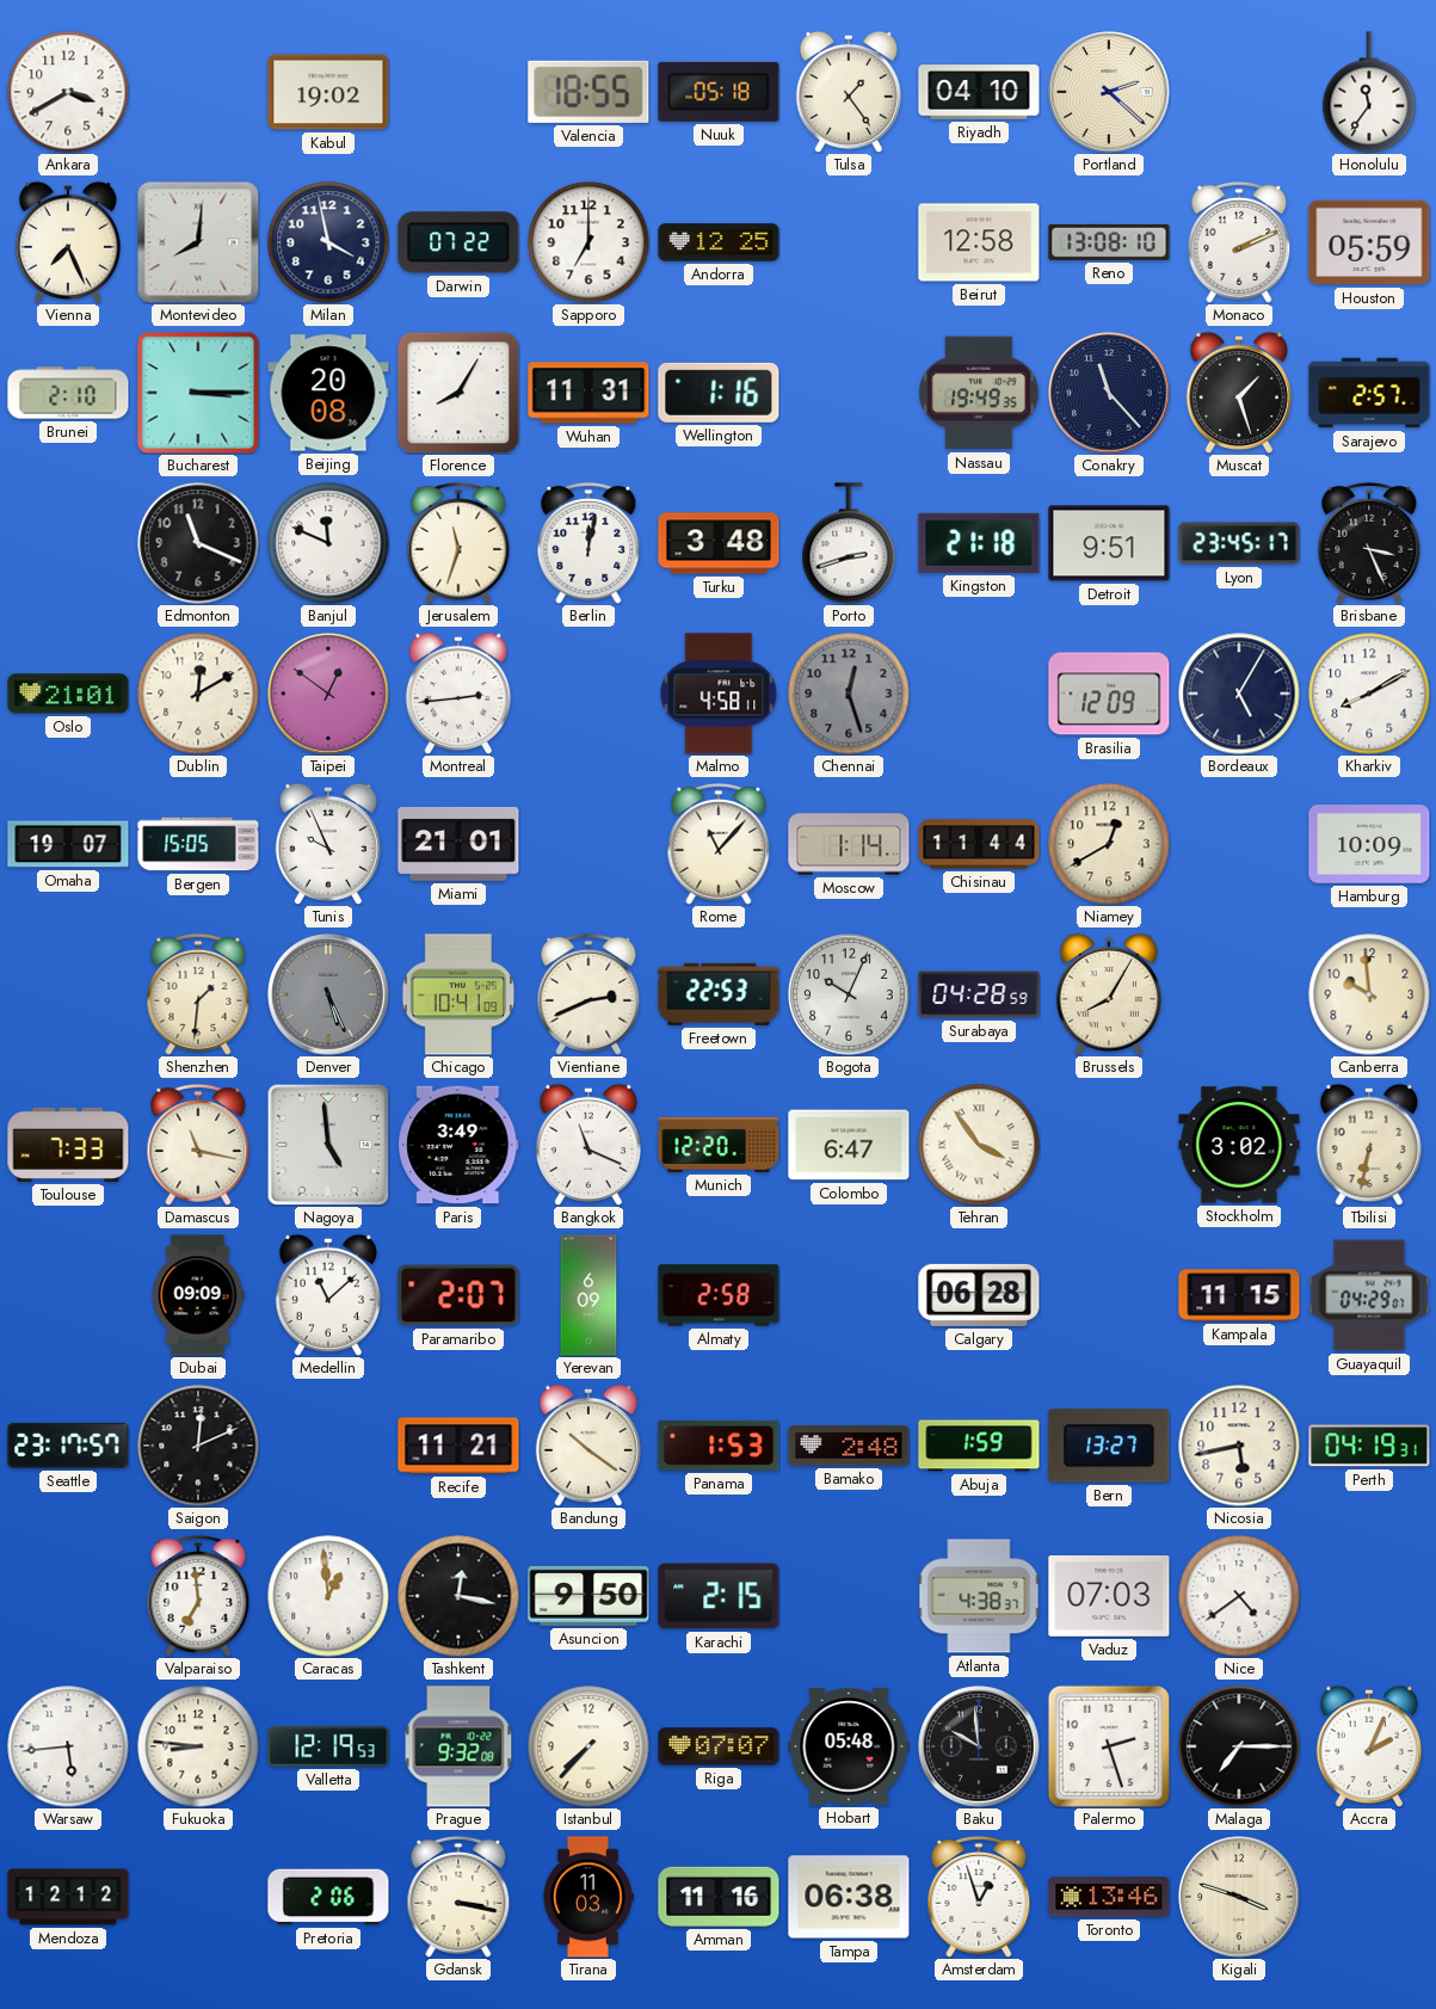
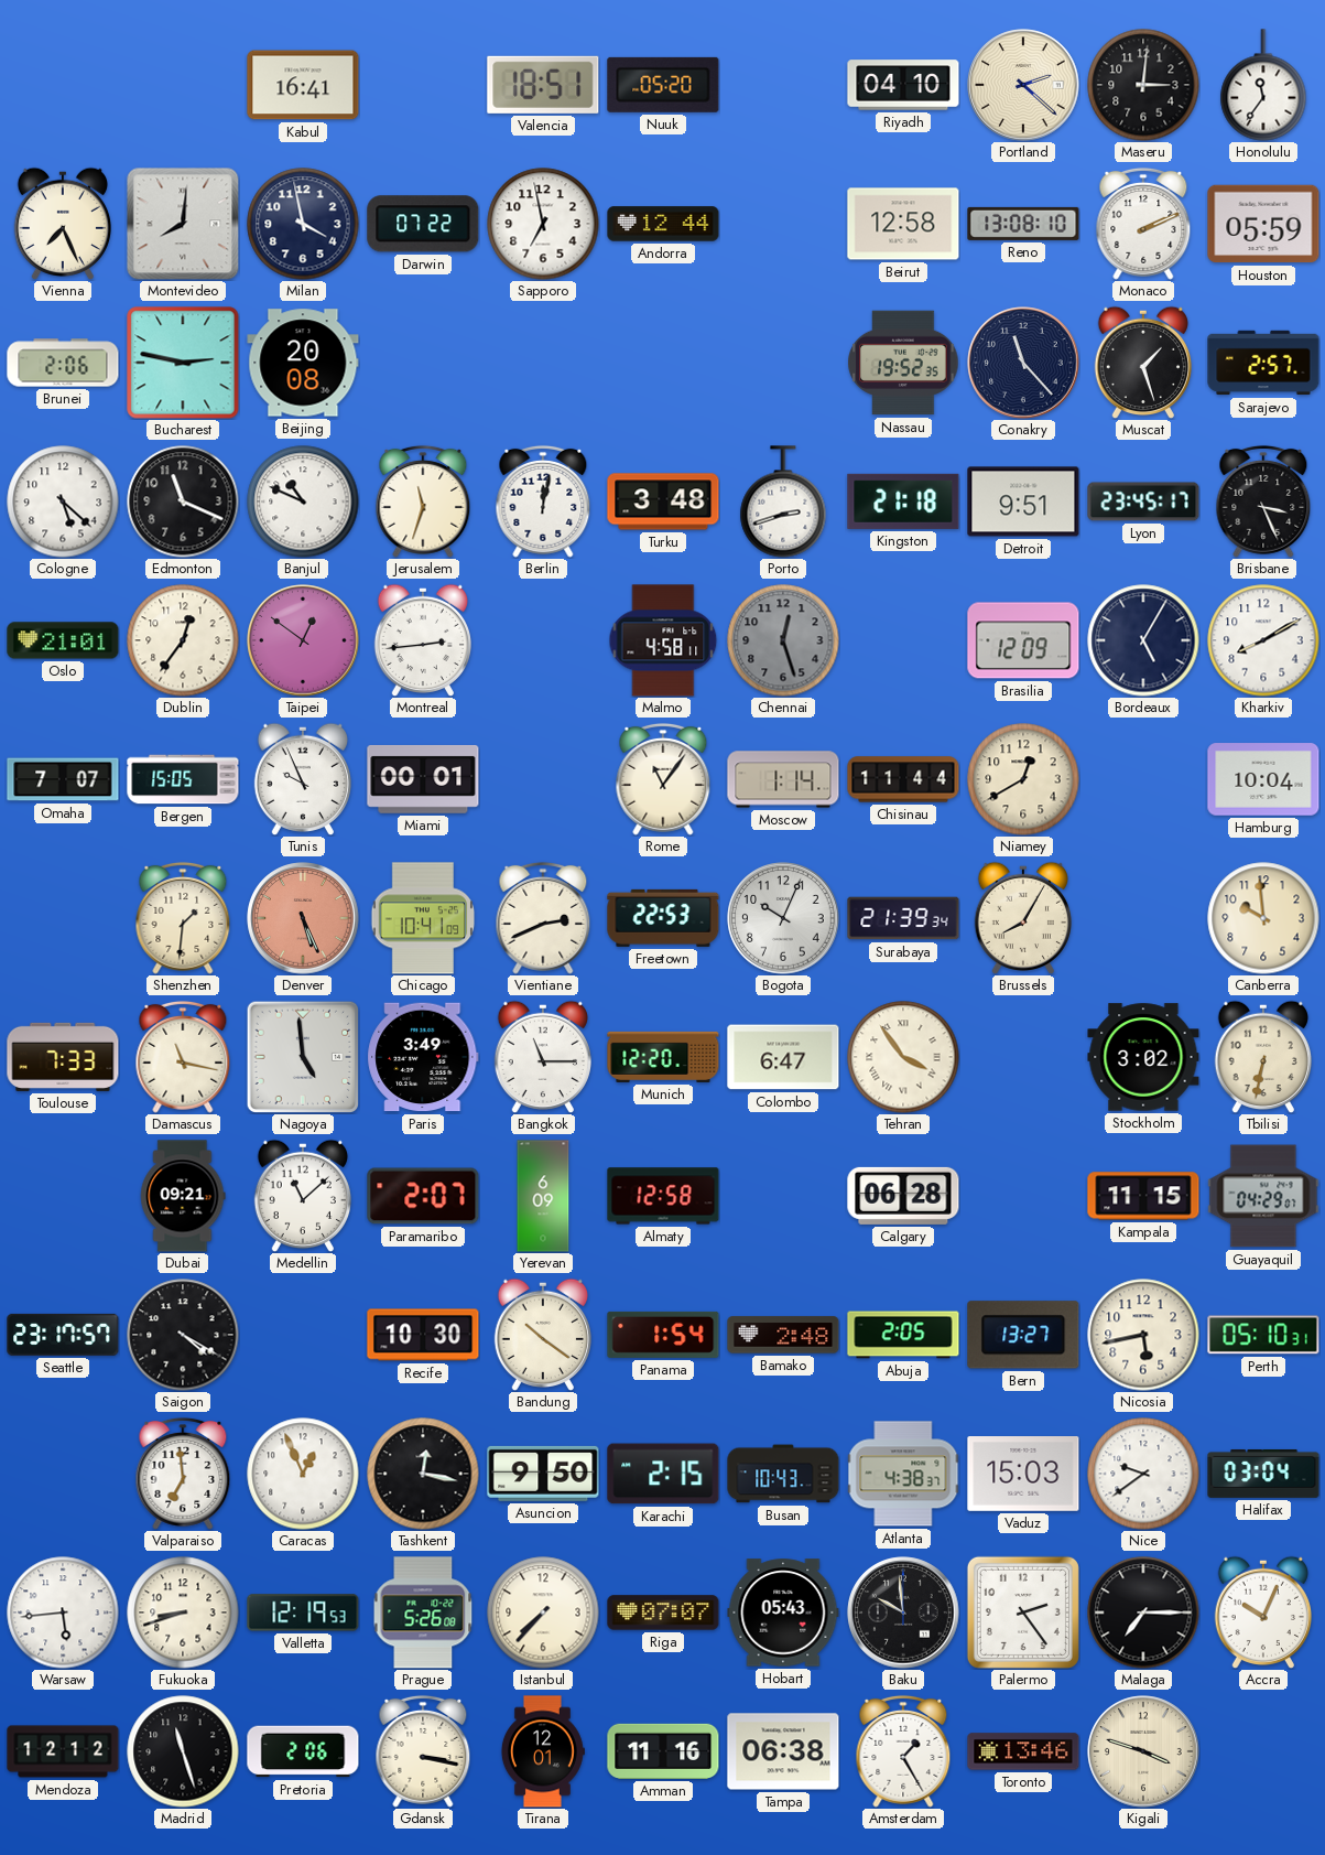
Ankara: 3:40 -> none
Kabul: 19:02 -> 16:41
Valencia: 18:55 -> 18:51
Nuuk: 05:18 -> 05:20
Tulsa: 1:24 -> none
Maseru: none -> 3:01
Sapporo: 7:00 -> 6:58
Andorra: 12:25 -> 12:44
Brunei: 2:10 -> 2:06
Bucharest: 3:15 -> 2:47
Florence: 8:05 -> none
Wuhan: 11:31 -> none
Wellington: 1:16 -> none
Nassau: 19:49 -> 19:52
Cologne: none -> 5:22
Banjul: 11:49 -> 10:49
Dublin: 12:10 -> 12:36
Omaha: 19:07 -> 7:07
Miami: 21:01 -> 00:01
Rome: 11:07 -> 11:06
Hamburg: 10:09 -> 10:04
Denver dial: grey -> salmon
Surabaya: 04:28 -> 21:39
Bangkok: 11:19 -> 11:15
Dubai: 09:09 -> 09:21
Almaty: 2:58 -> 12:58
Saigon: 12:11 -> 4:20
Recife: 11:21 -> 10:30
Panama: 1:53 -> 1:54
Abuja: 1:59 -> 2:05
Perth: 04:19 -> 05:10
Caracas: 12:59 -> 12:56
Busan: none -> 10:43
Vaduz: 07:03 -> 15:03
Nice: 4:39 -> 9:39
Halifax: none -> 03:04
Fukuoka: 8:46 -> 8:42
Prague: 9:32 -> 5:26
Hobart: 05:48 -> 05:43
Palermo: 2:27 -> 2:24
Accra: 2:04 -> 10:04
Madrid: none -> 11:27
Tirana: 11:03 -> 12:01
Amsterdam: 12:57 -> 1:25
